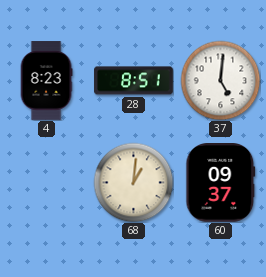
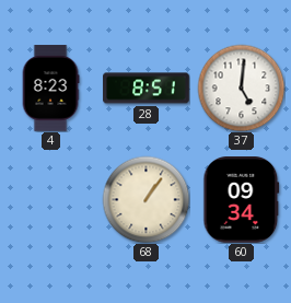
68: 1:01 -> 1:06
60: 09:37 -> 09:34
